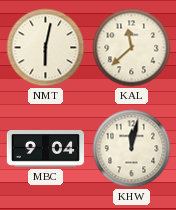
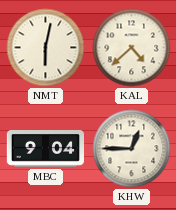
KAL: 11:38 -> 4:38
KHW: 12:02 -> 12:45
